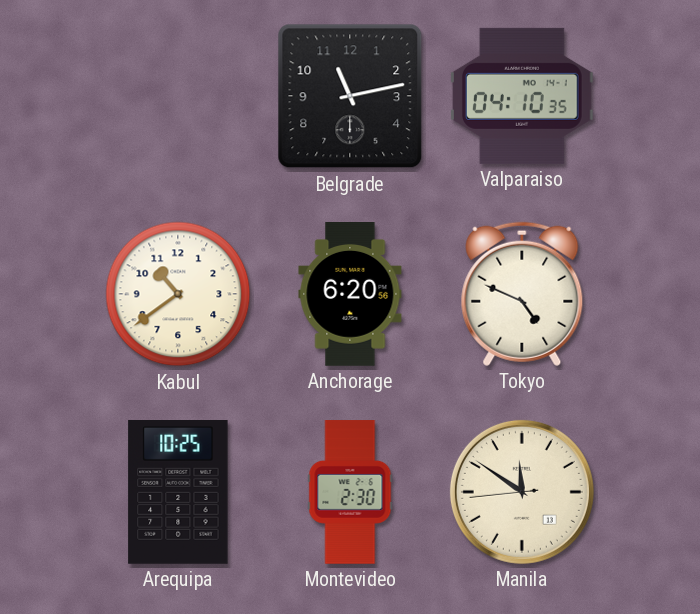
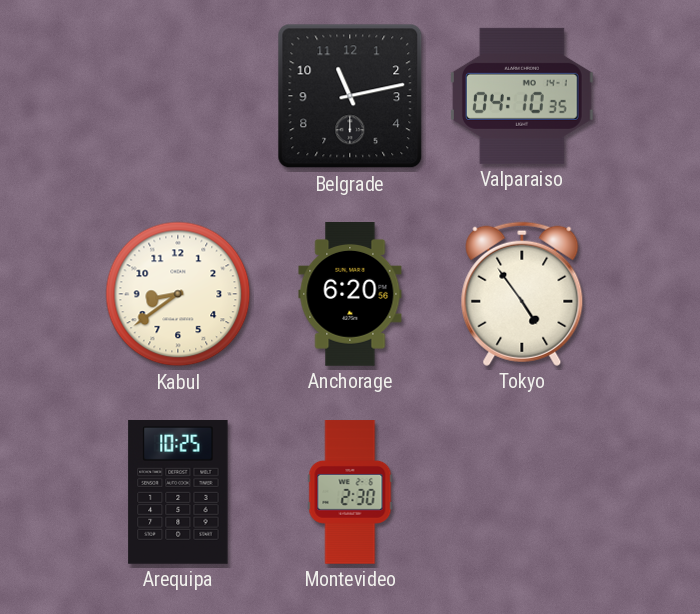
Kabul: 10:39 -> 8:39
Tokyo: 4:49 -> 4:54
Manila: 11:50 -> none
